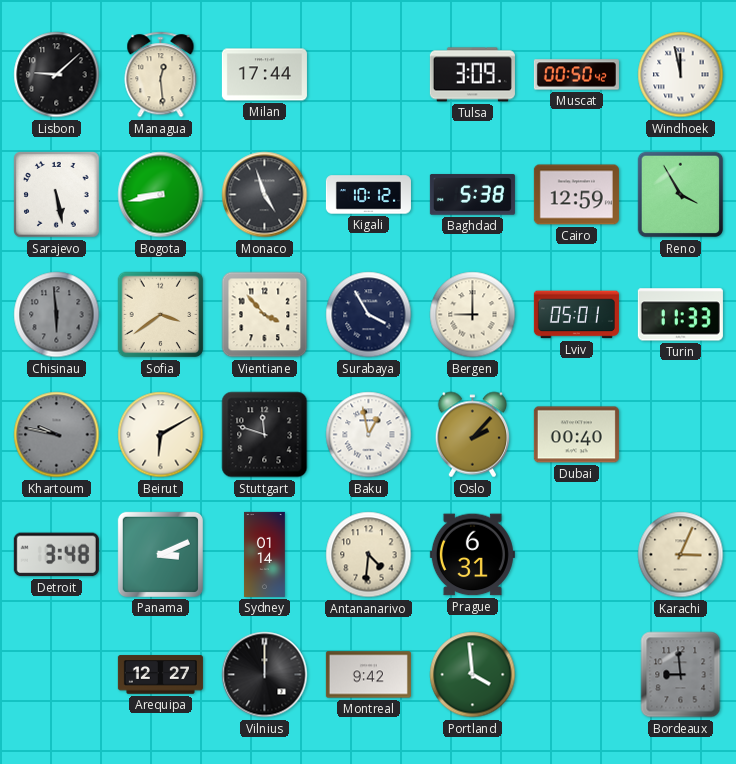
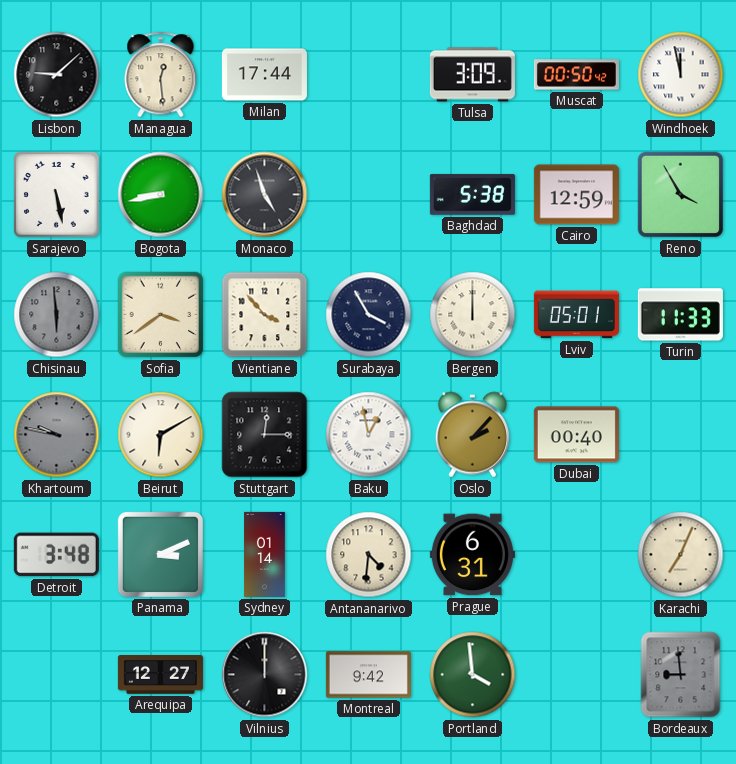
Kigali: 10:12 -> none
Bergen: 9:00 -> 12:00
Stuttgart: 11:48 -> 12:15
Karachi: 3:04 -> 7:04
